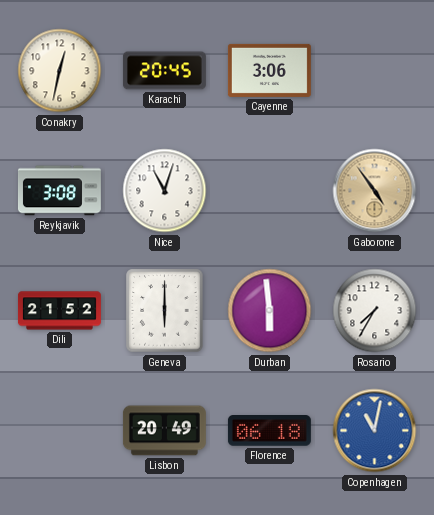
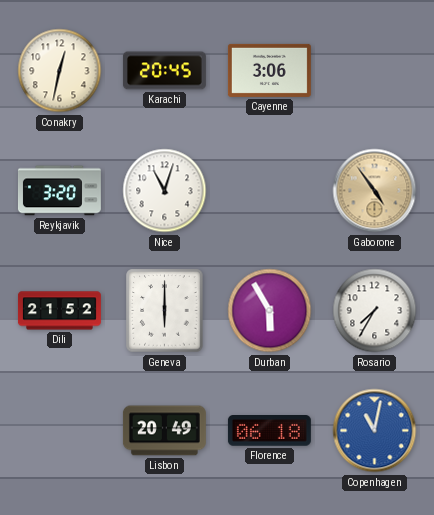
Reykjavik: 3:08 -> 3:20
Durban: 5:59 -> 5:55
